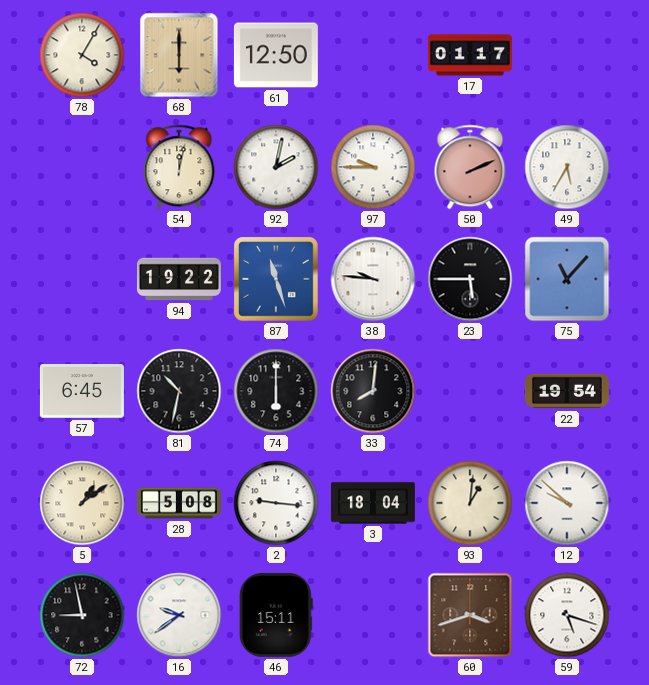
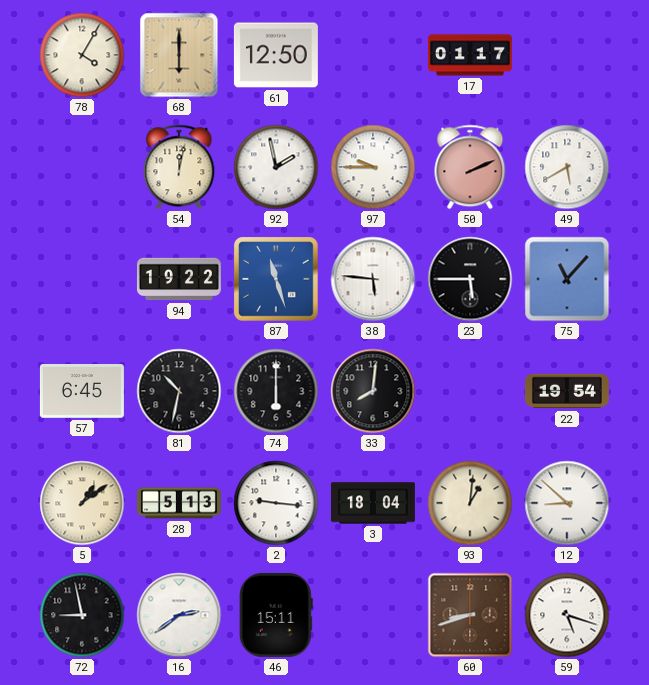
92: 2:02 -> 1:58
49: 5:35 -> 5:40
38: 9:46 -> 5:46
28: 5:08 -> 5:13
12: 9:52 -> 8:52
16: 9:39 -> 2:39
60: 3:42 -> 8:42
